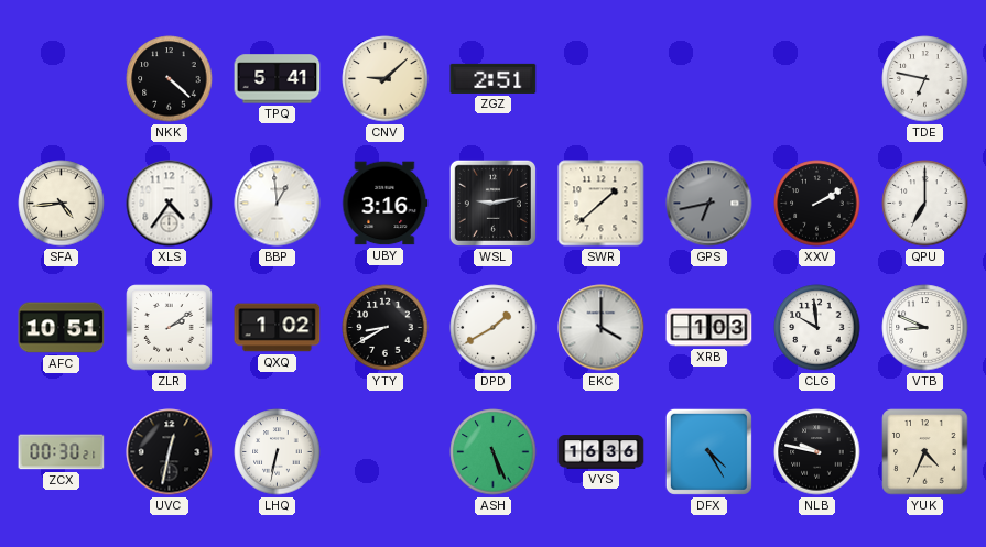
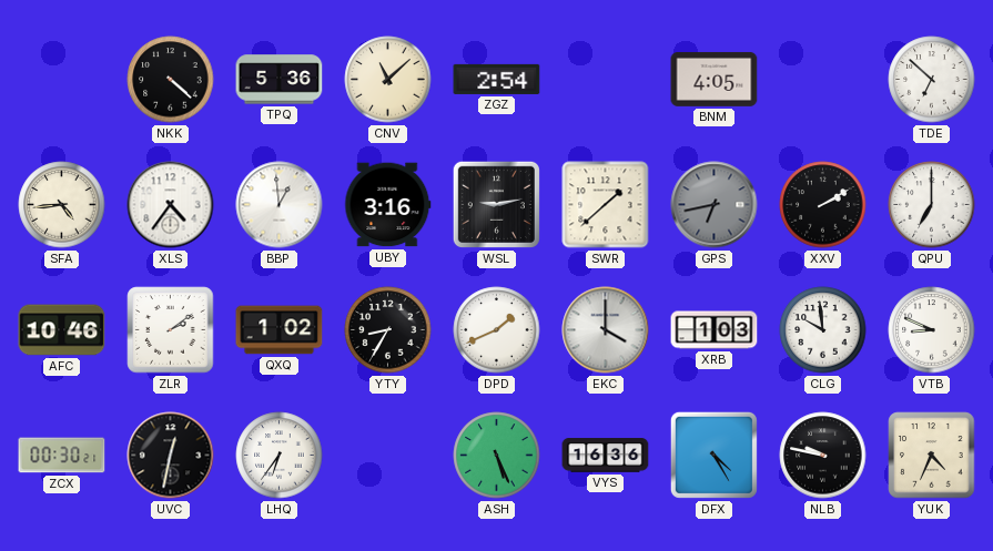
TPQ: 5:41 -> 5:36
CNV: 9:08 -> 11:08
ZGZ: 2:51 -> 2:54
BNM: none -> 4:05
TDE: 6:47 -> 6:52
AFC: 10:51 -> 10:46
YTY: 8:40 -> 8:35
DPD: 1:40 -> 1:41
LHQ: 6:32 -> 6:36
